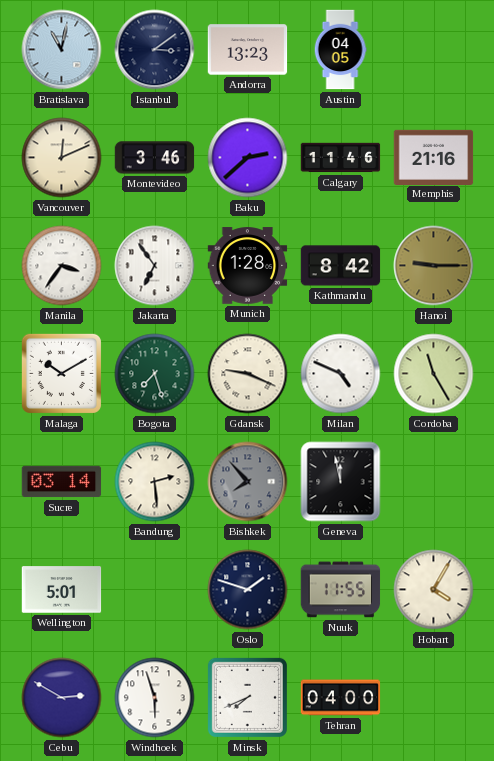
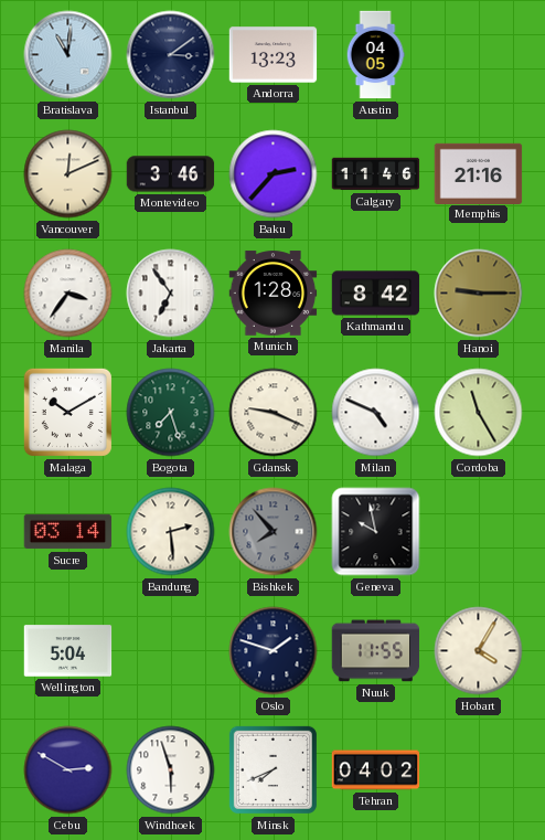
Bratislava: 11:02 -> 11:01
Baku: 2:38 -> 2:37
Geneva: 11:58 -> 9:58
Wellington: 5:01 -> 5:04
Tehran: 04:00 -> 04:02
